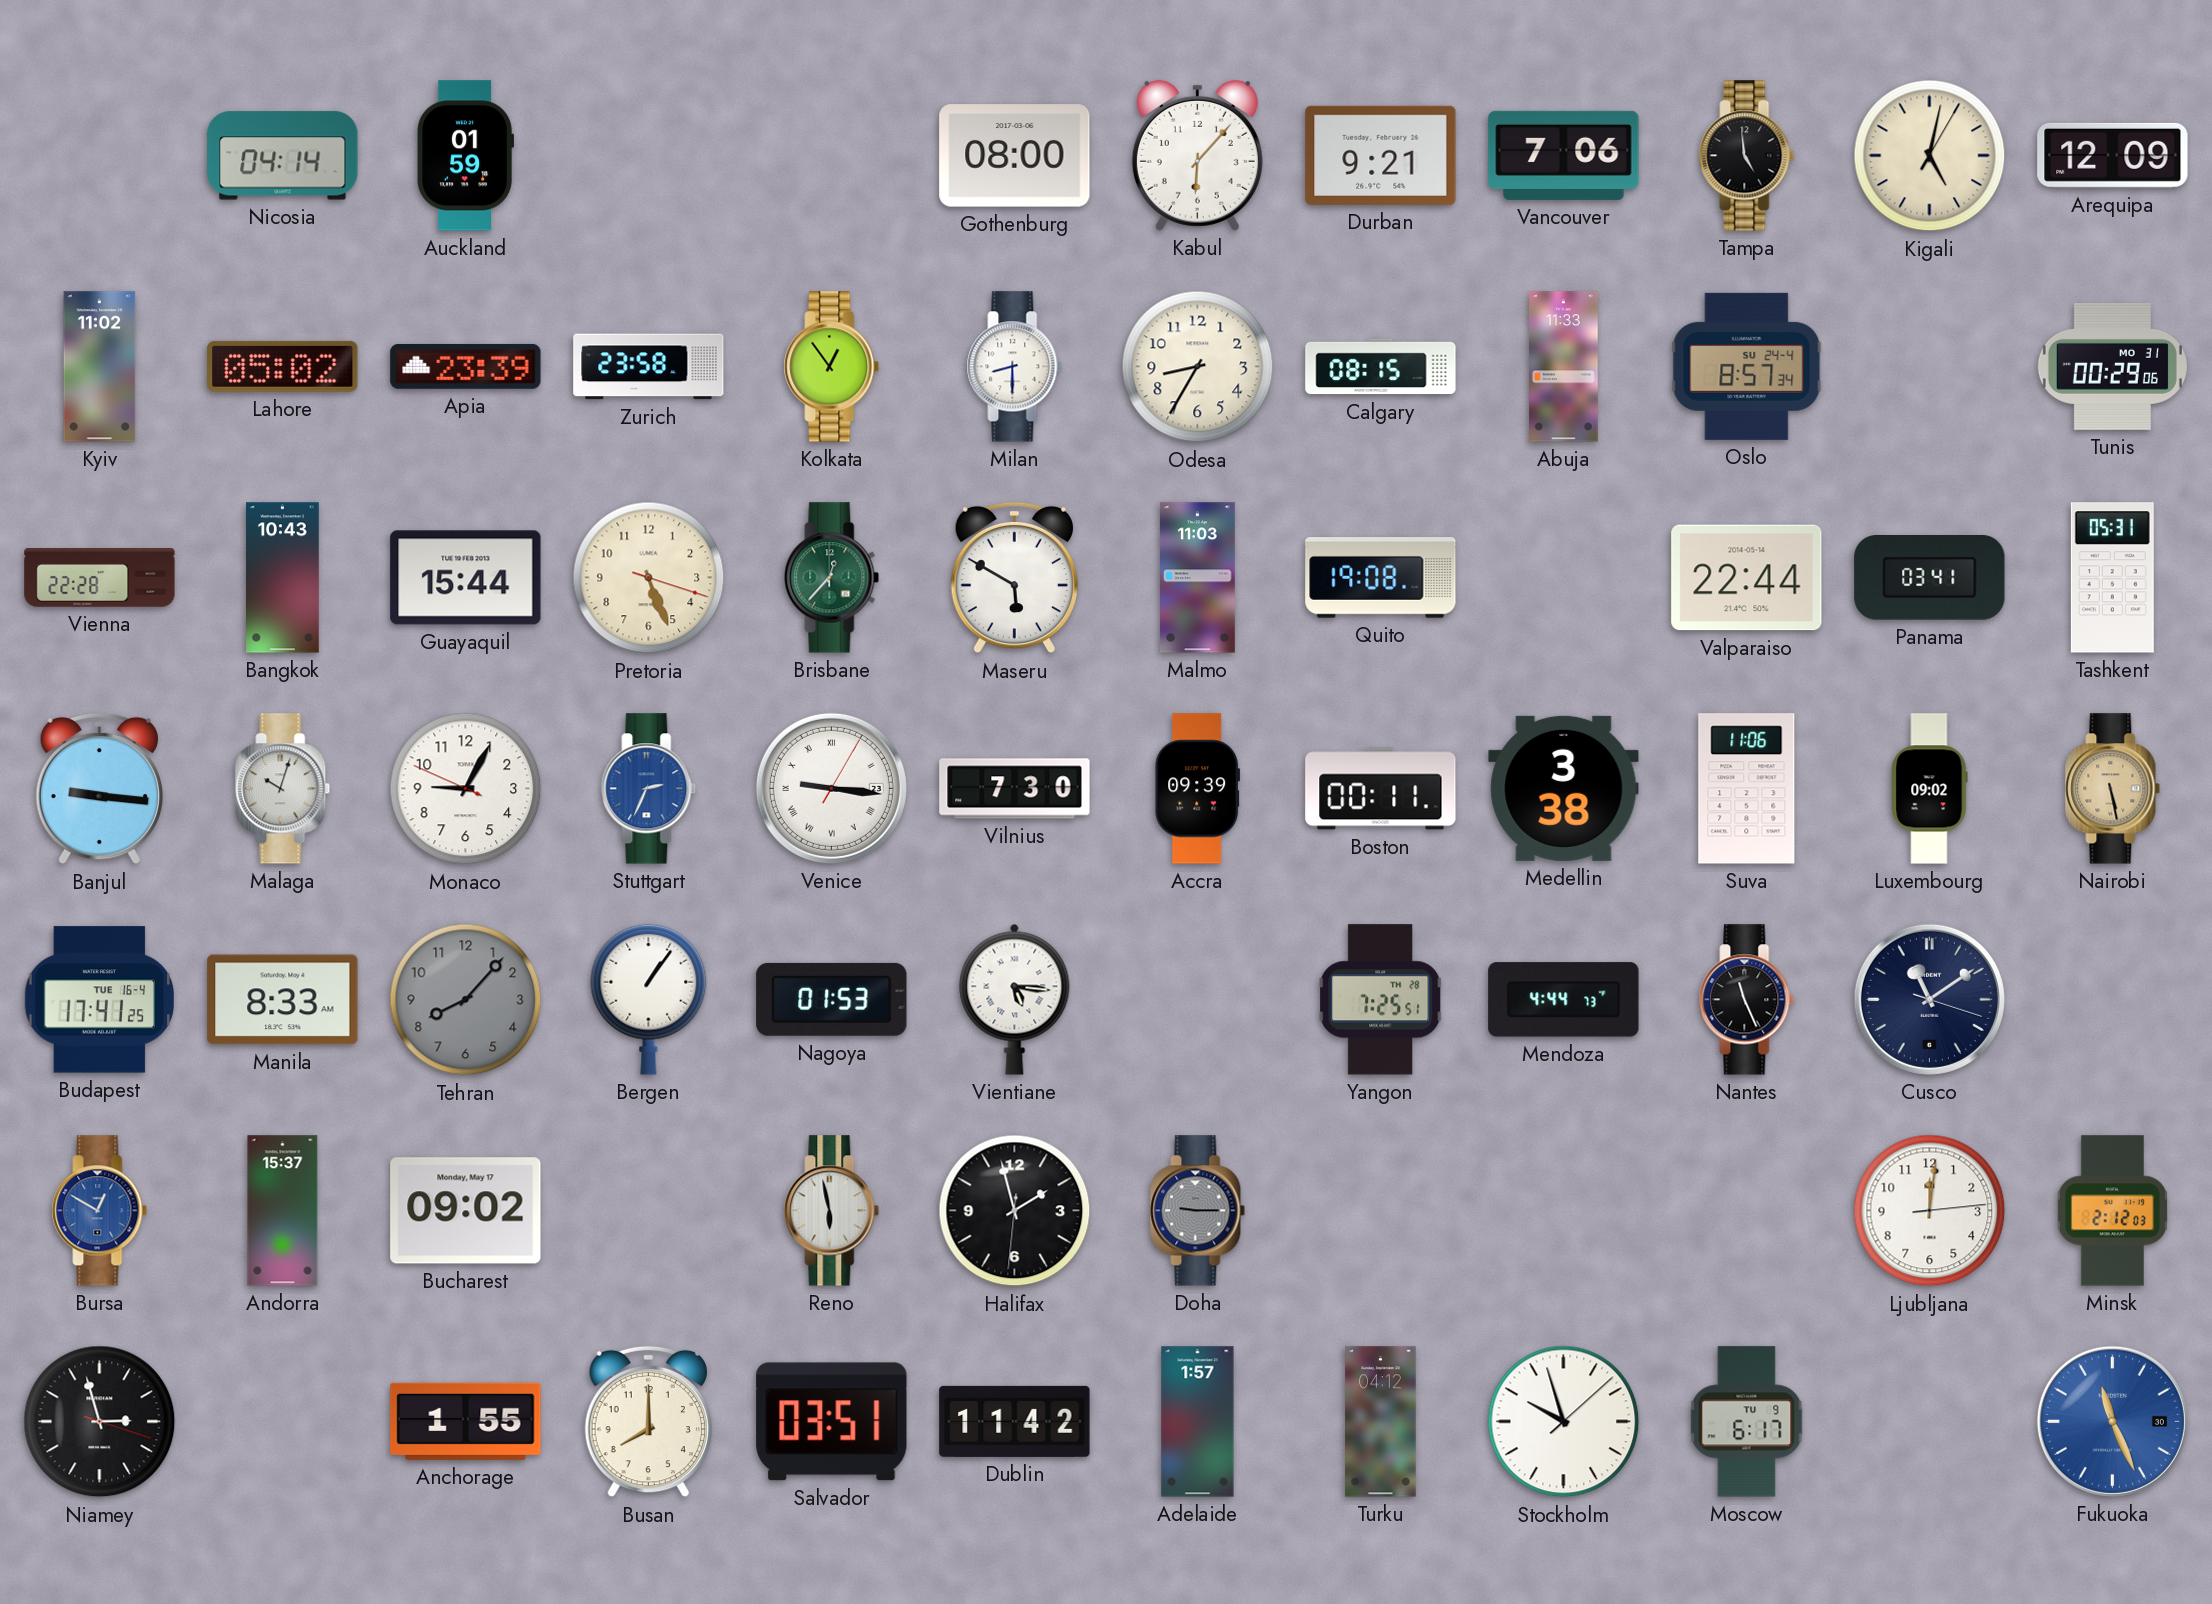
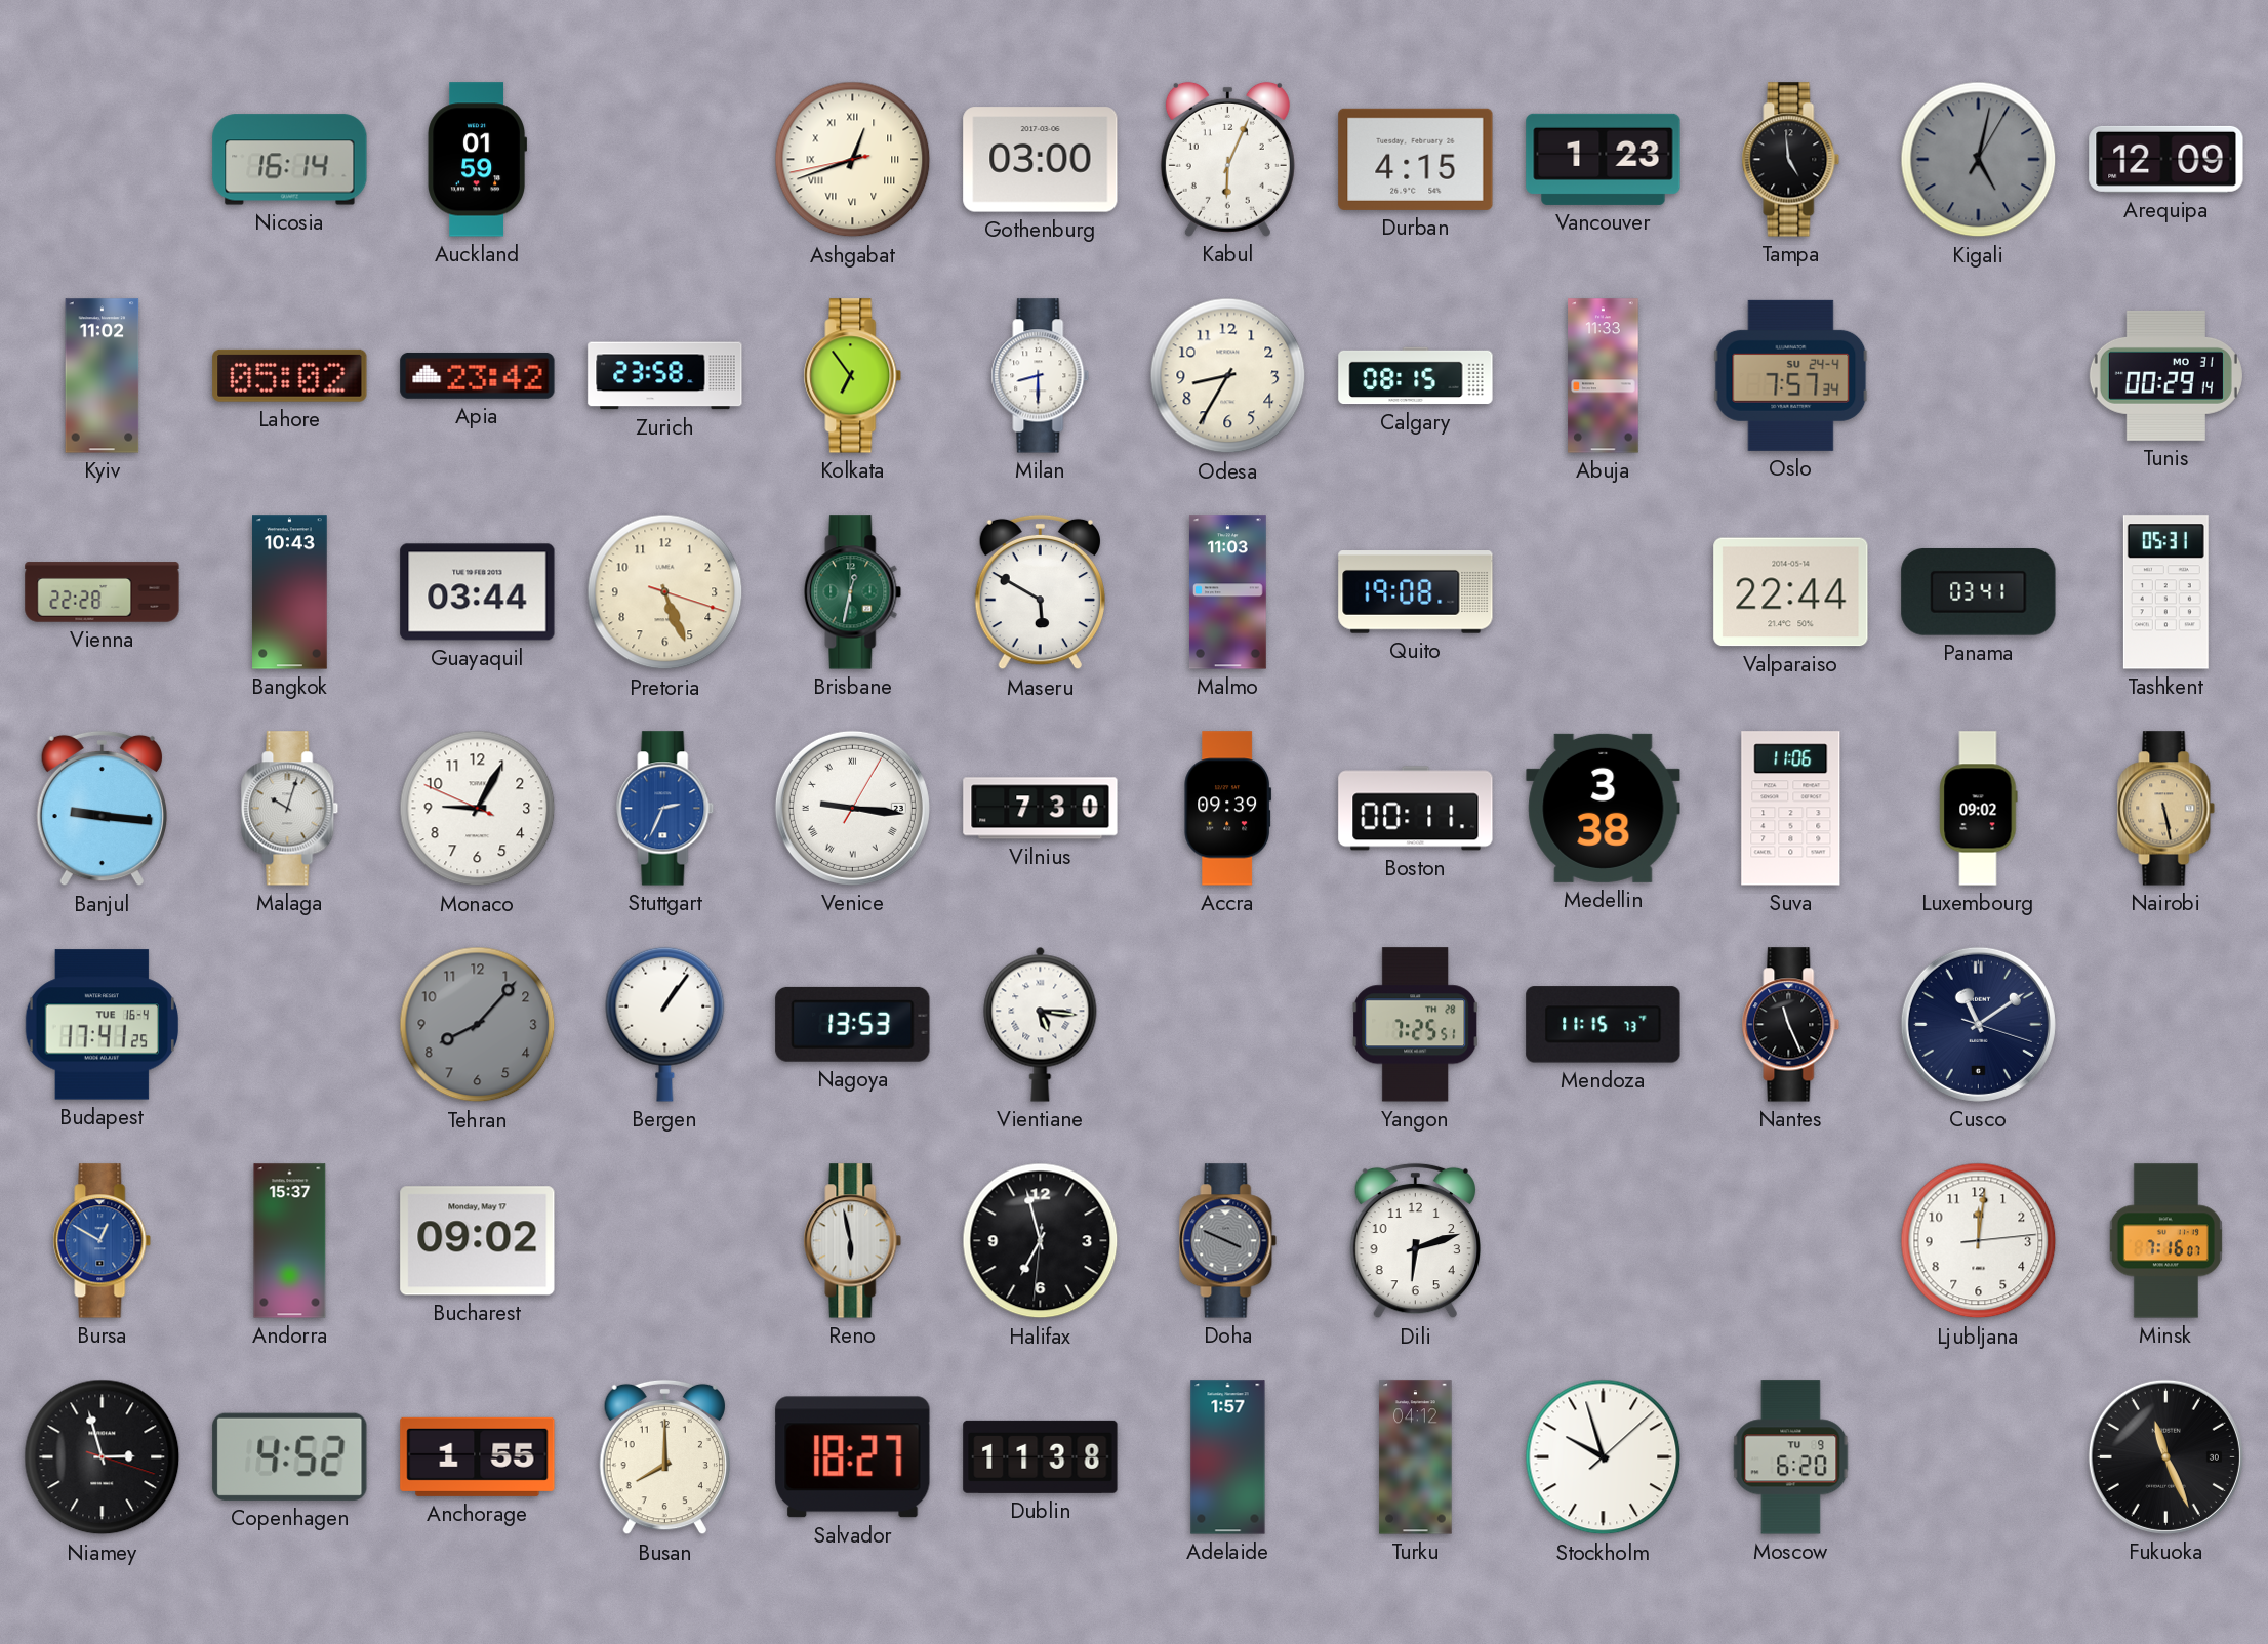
Nicosia: 04:14 -> 16:14
Ashgabat: none -> 12:41
Gothenburg: 08:00 -> 03:00
Kabul: 6:07 -> 6:04
Durban: 9:21 -> 4:15
Vancouver: 7:06 -> 1:23
Kigali dial: cream -> grey
Apia: 23:39 -> 23:42
Kolkata: 12:54 -> 6:54
Oslo: 8:57 -> 7:57
Tunis: 00:29:06 -> 00:29:14
Guayaquil: 15:44 -> 03:44
Brisbane: 12:37 -> 12:32
Manila: 8:33 -> none
Nagoya: 01:53 -> 13:53
Mendoza: 4:44 -> 11:15
Halifax: 1:57 -> 6:57
Doha: 9:15 -> 3:49
Dili: none -> 6:12
Minsk: 2:12 -> 7:16
Copenhagen: none -> 4:52
Salvador: 03:51 -> 18:27
Dublin: 11:42 -> 11:38
Moscow: 6:17 -> 6:20
Fukuoka dial: blue -> black
